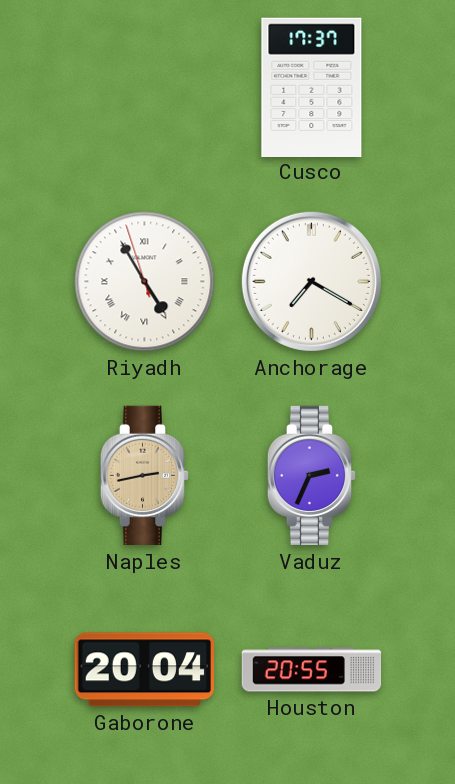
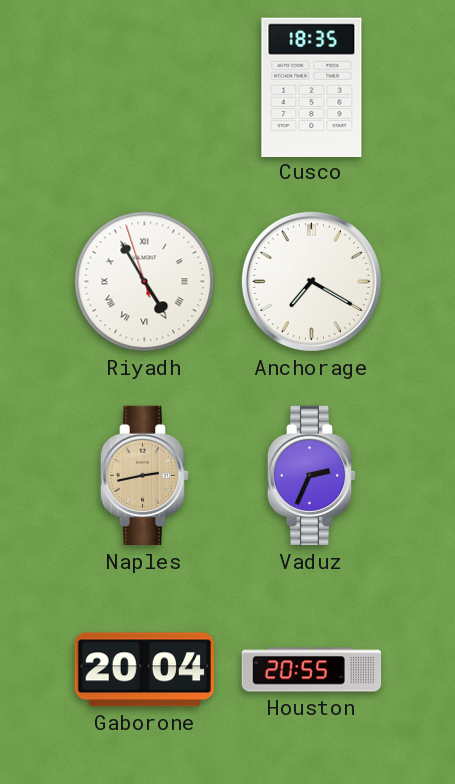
Cusco: 17:37 -> 18:35
